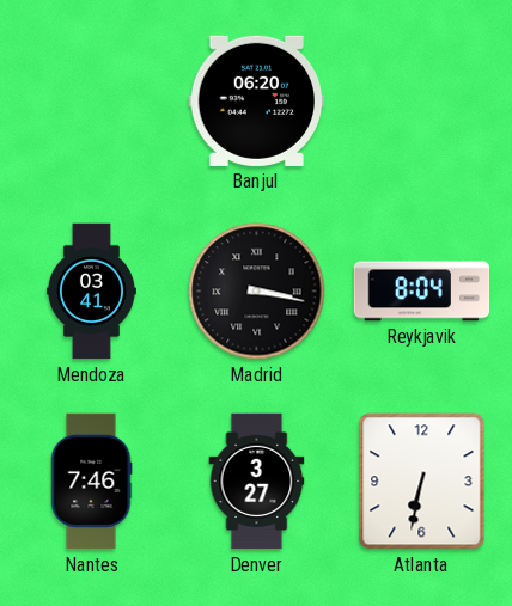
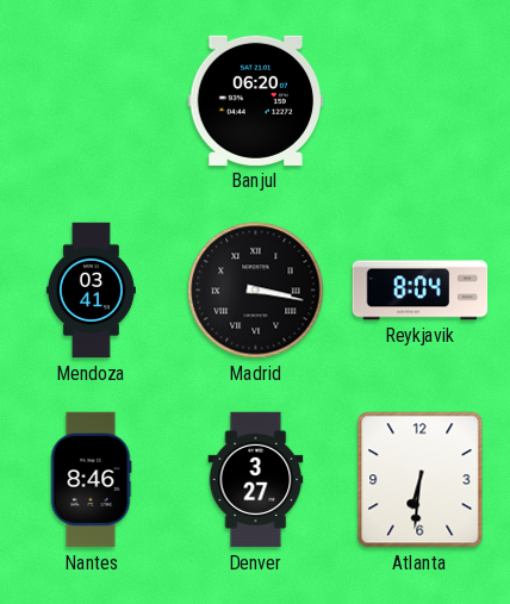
Nantes: 7:46 -> 8:46
Atlanta: 6:32 -> 6:31
